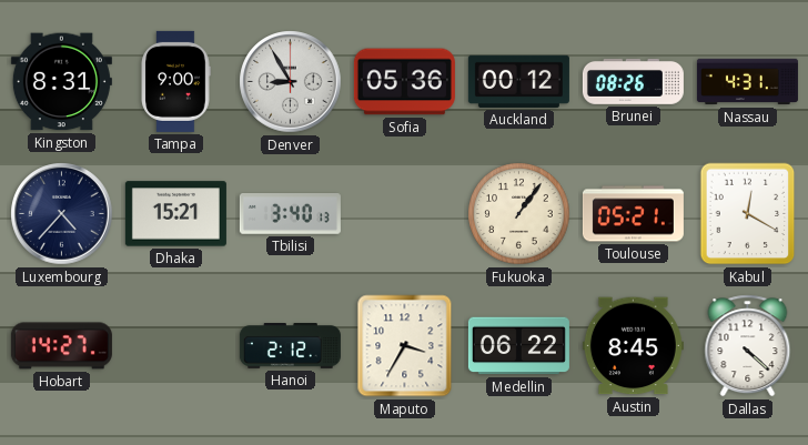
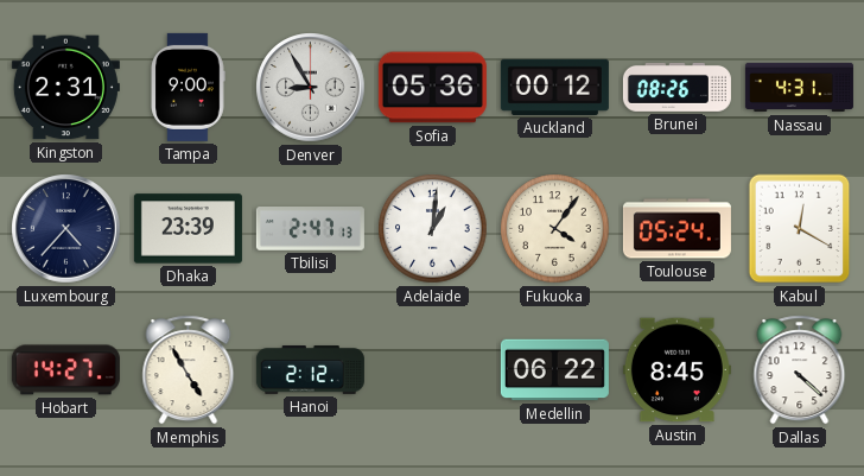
Kingston: 8:31 -> 2:31
Dhaka: 15:21 -> 23:39
Tbilisi: 3:40 -> 2:47
Adelaide: none -> 1:01
Fukuoka: 1:06 -> 4:06
Toulouse: 05:21 -> 05:24
Memphis: none -> 4:55
Maputo: 3:35 -> none
